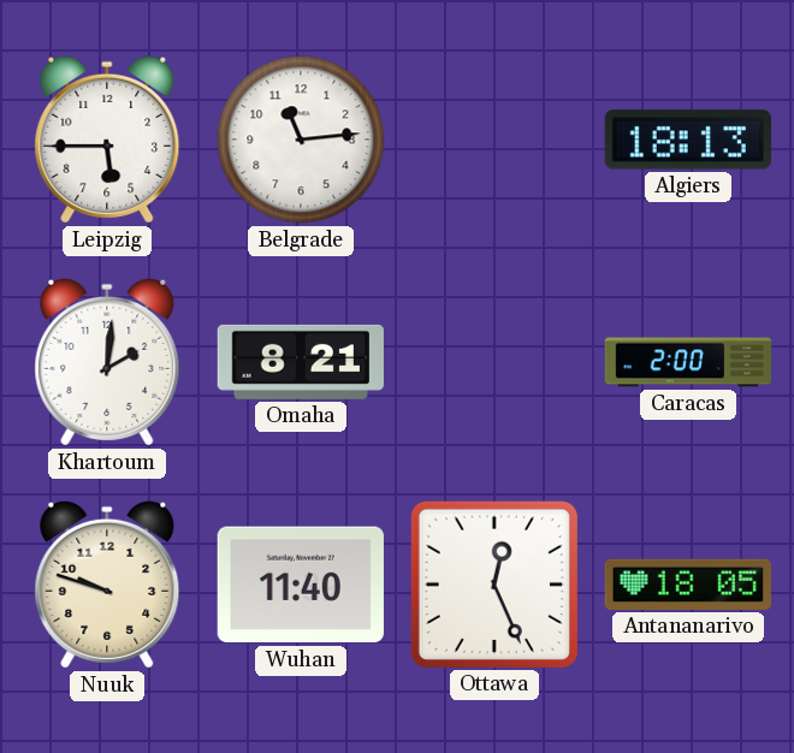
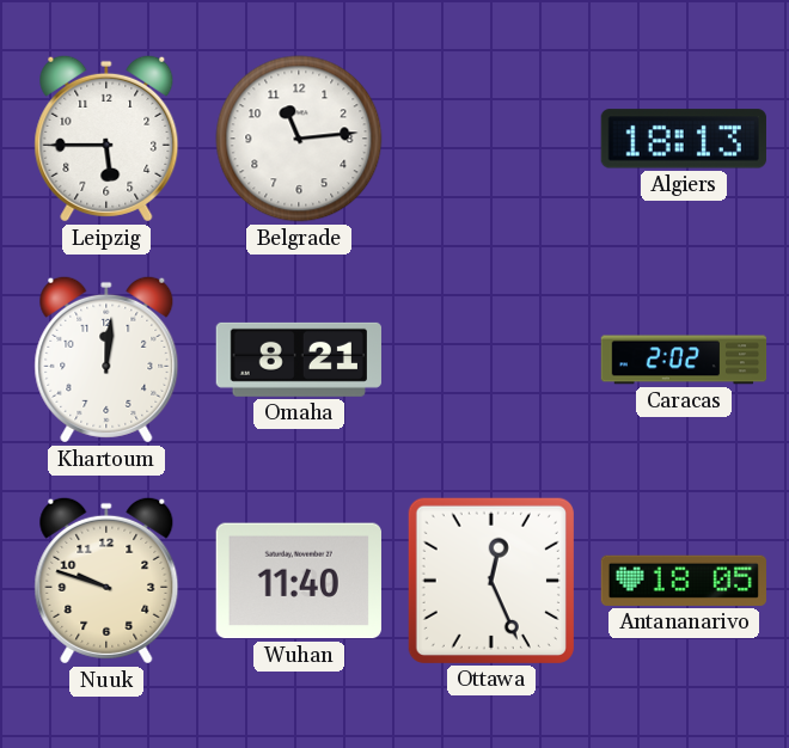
Khartoum: 2:01 -> 12:01
Caracas: 2:00 -> 2:02
